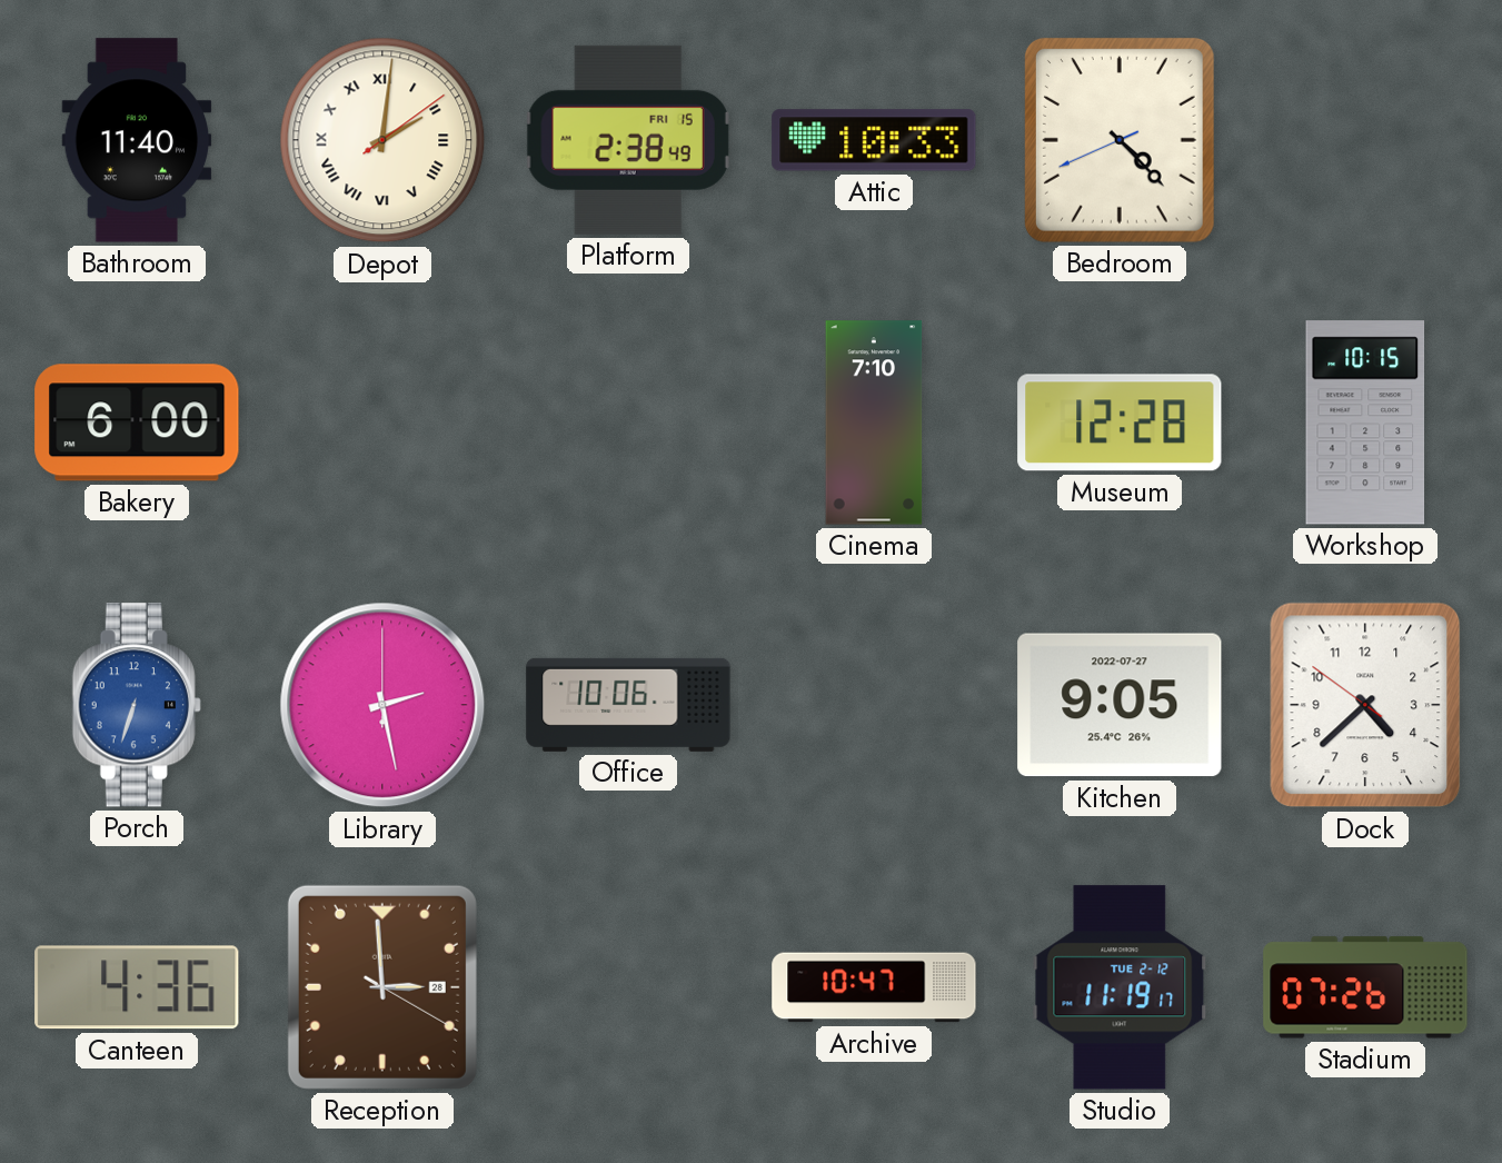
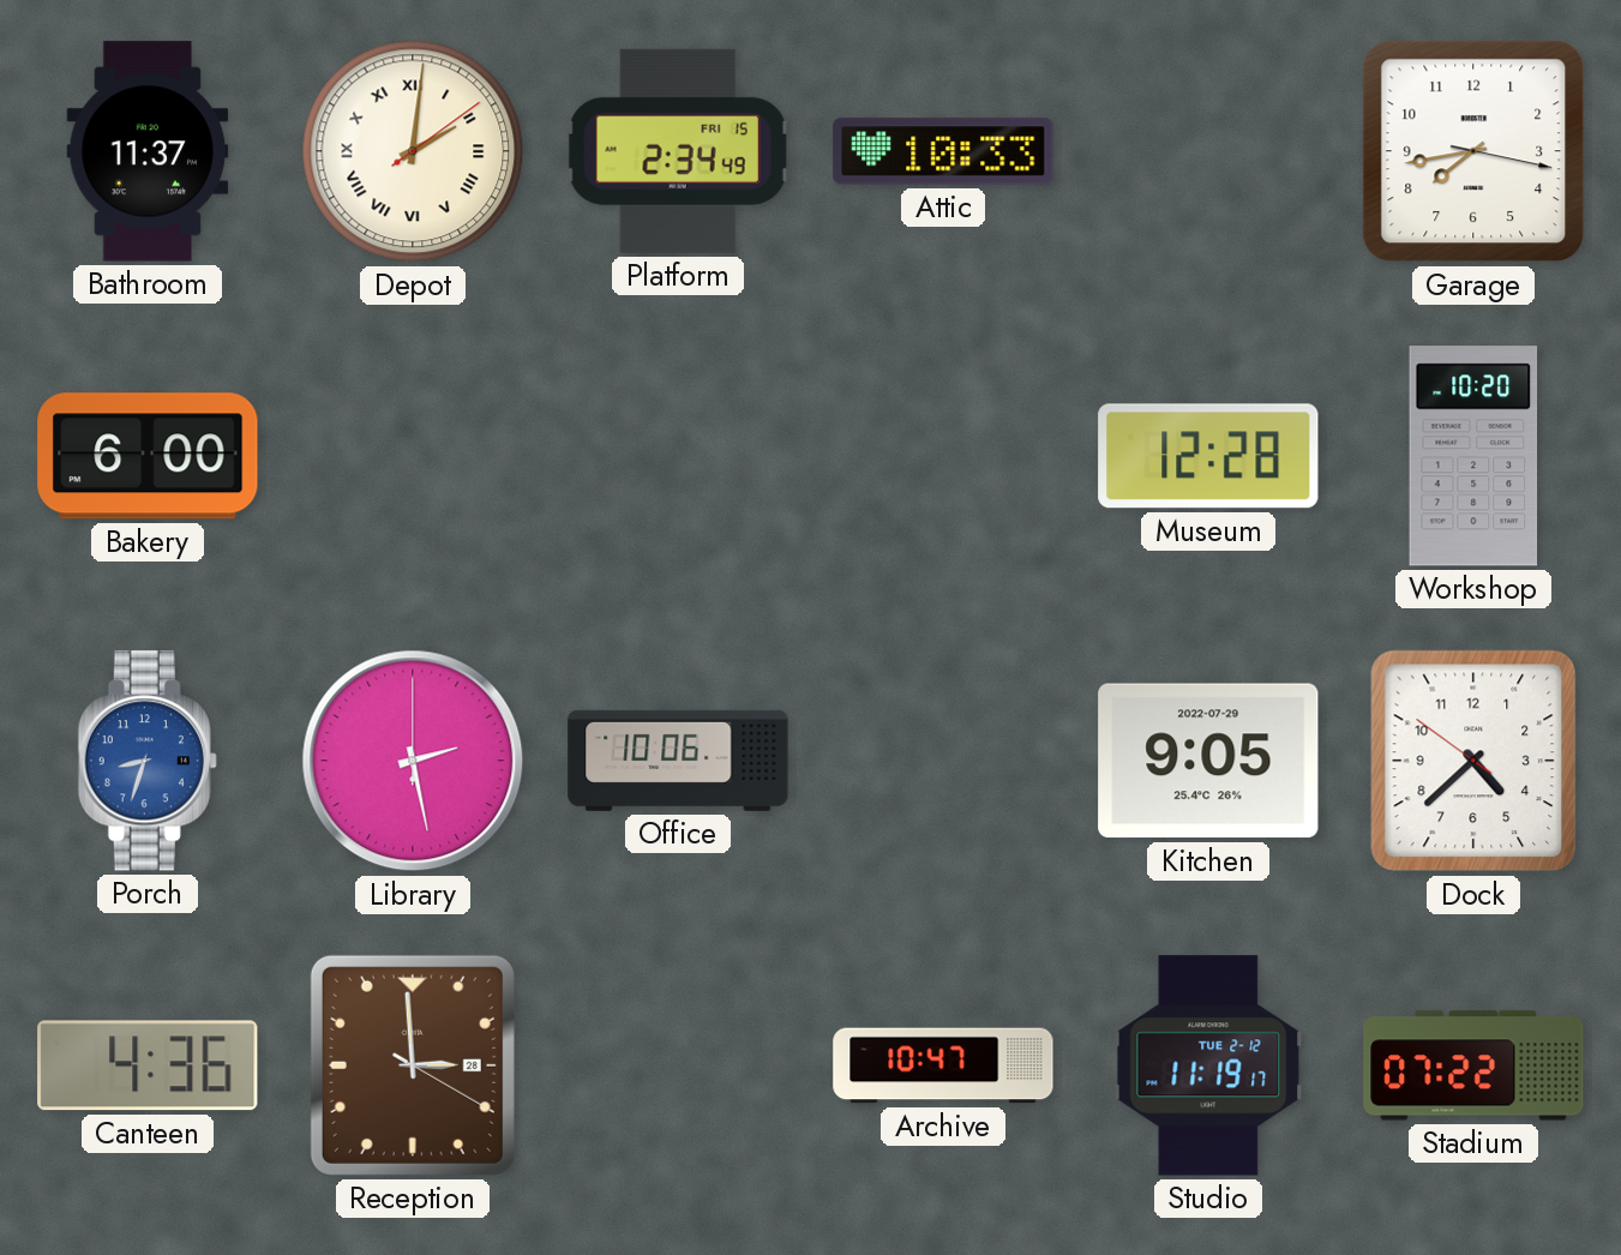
Bathroom: 11:40 -> 11:37
Platform: 2:38 -> 2:34
Bedroom: 4:22 -> none
Garage: none -> 7:43
Cinema: 7:10 -> none
Workshop: 10:15 -> 10:20
Porch: 6:33 -> 8:33
Kitchen date: 2022-07-27 -> 2022-07-29
Stadium: 07:26 -> 07:22
